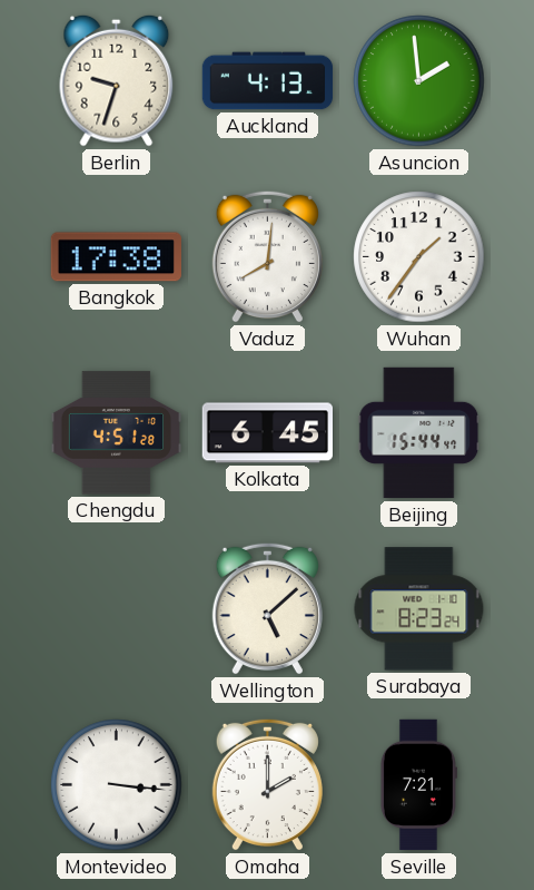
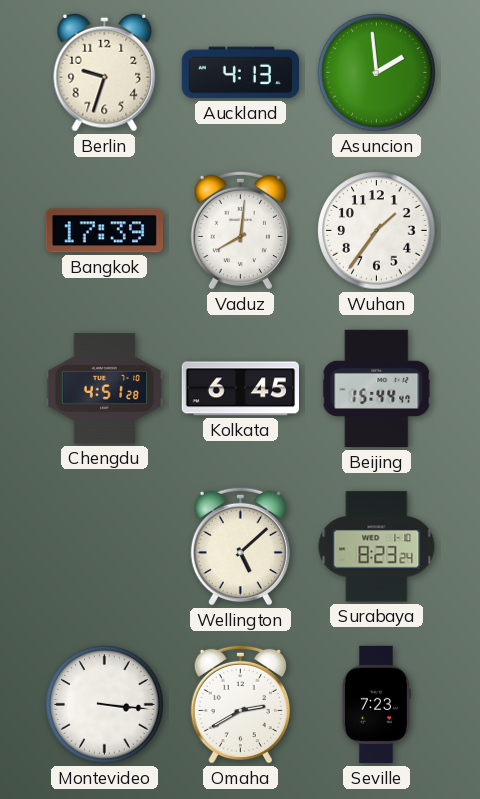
Bangkok: 17:38 -> 17:39
Omaha: 2:00 -> 2:40
Seville: 7:21 -> 7:23
